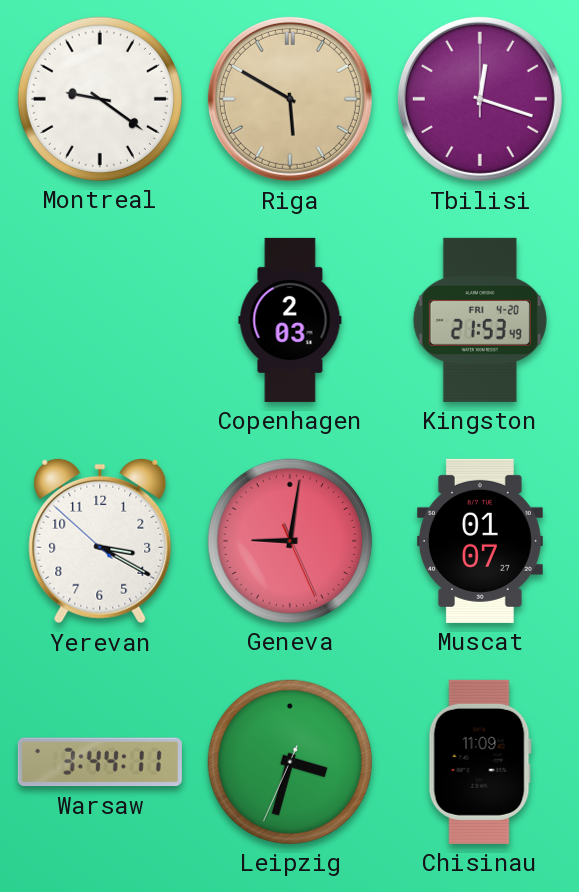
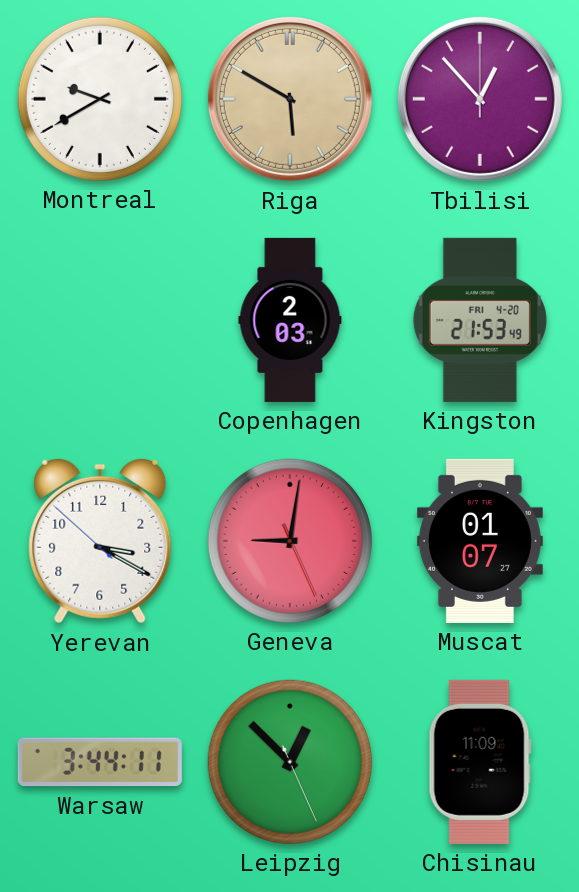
Montreal: 9:21 -> 9:40
Tbilisi: 12:18 -> 12:53
Leipzig: 3:32 -> 12:52
